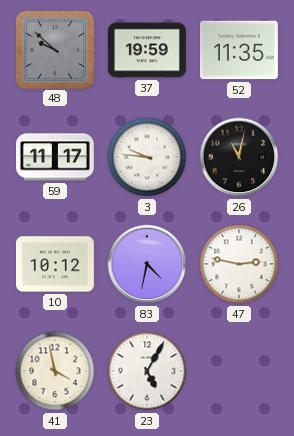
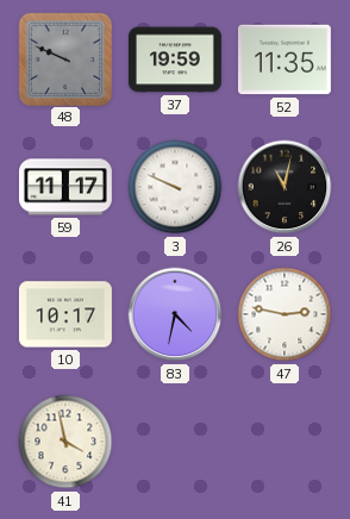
48: 9:52 -> 9:49
3: 9:46 -> 9:49
10: 10:12 -> 10:17
23: 5:05 -> none
